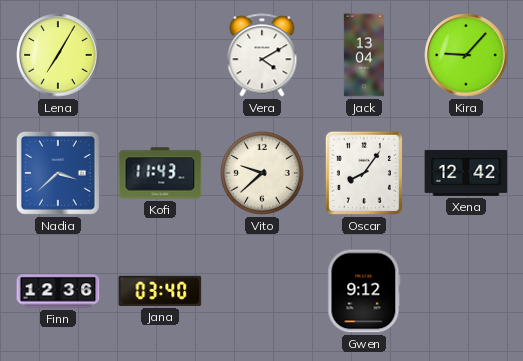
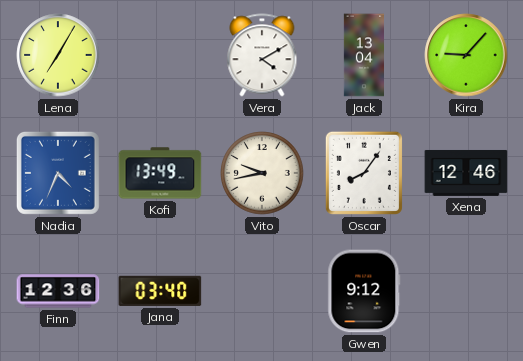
Nadia: 3:38 -> 4:34
Kofi: 11:43 -> 13:49
Vito: 9:38 -> 9:43
Xena: 12:42 -> 12:46
